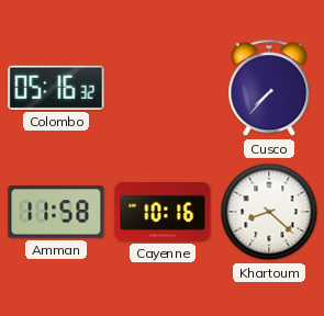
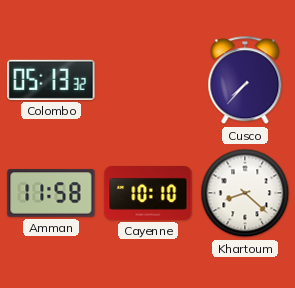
Colombo: 05:16 -> 05:13
Cayenne: 10:16 -> 10:10
